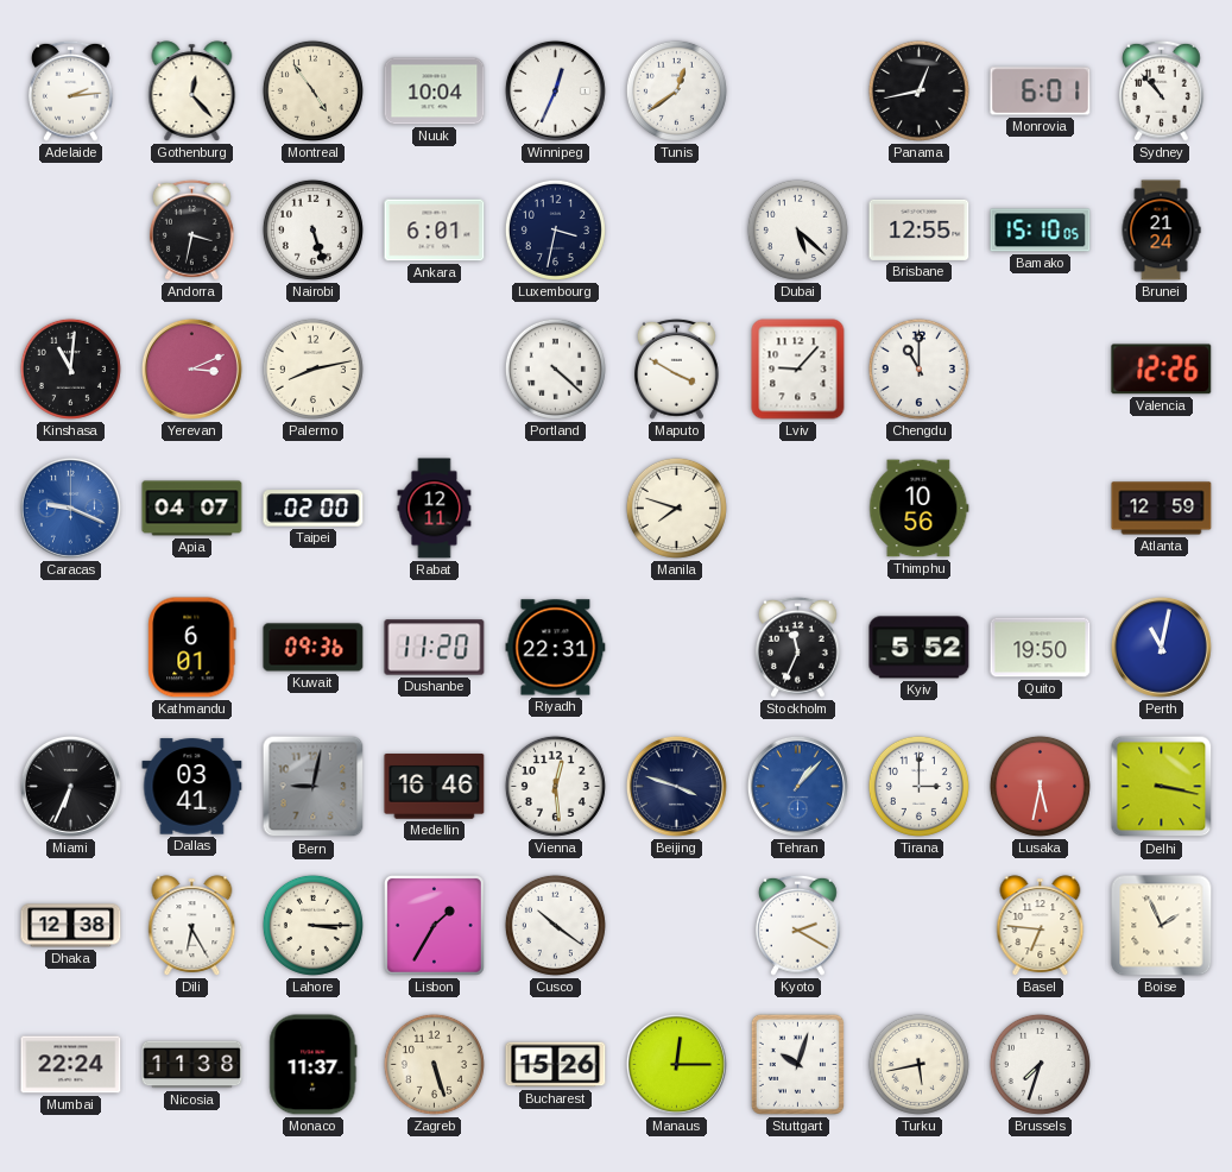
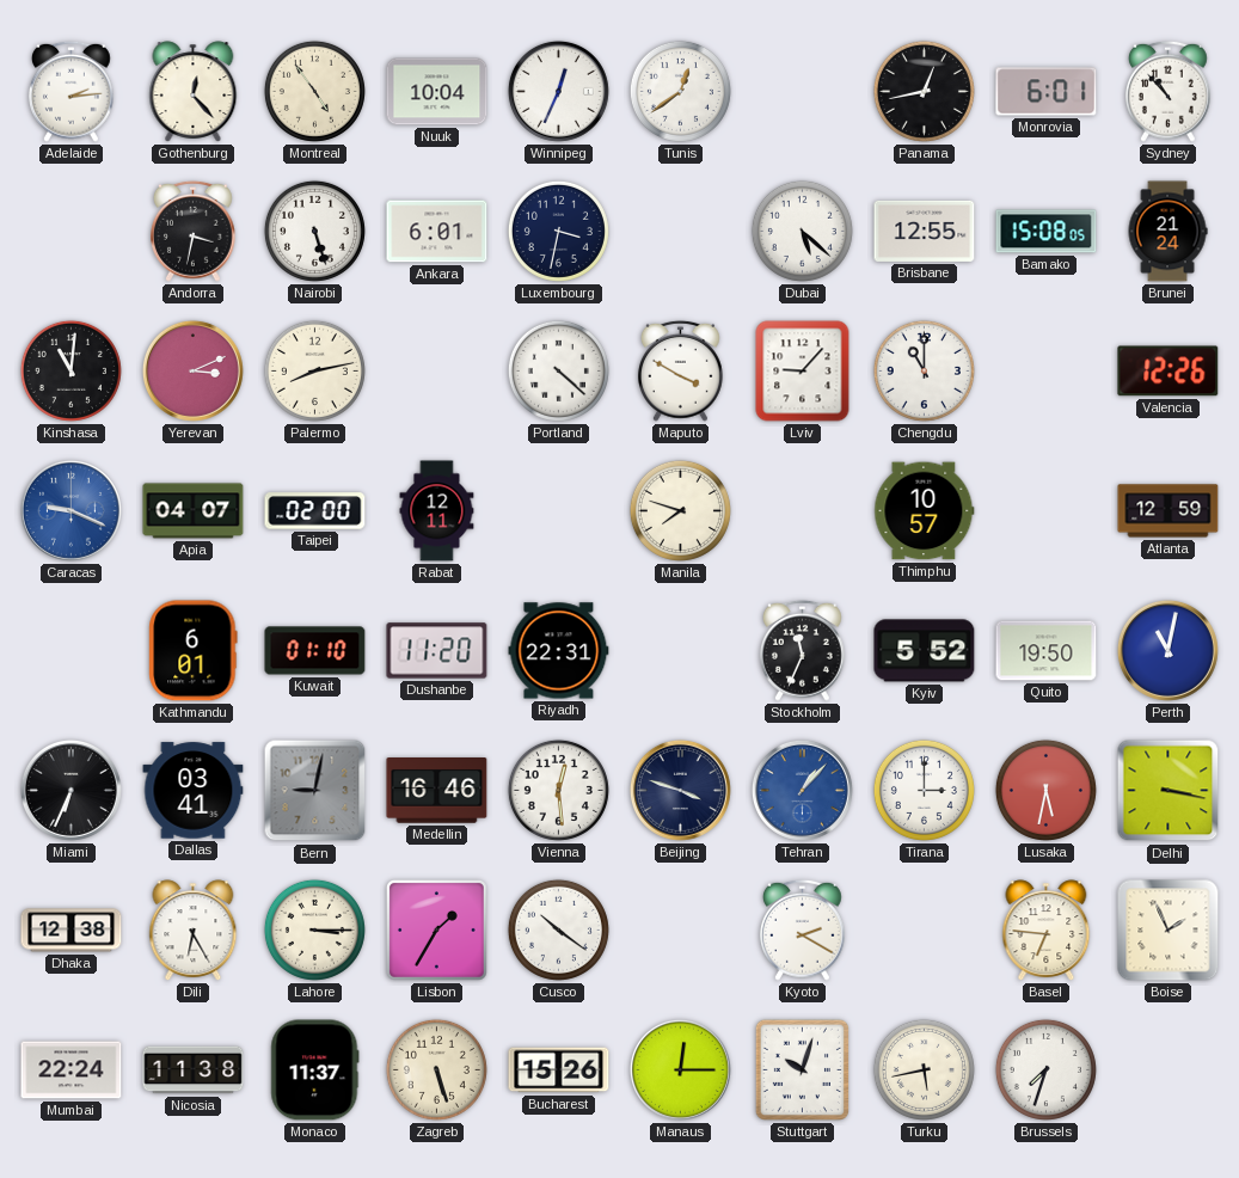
Bamako: 15:10 -> 15:08
Thimphu: 10:56 -> 10:57
Kuwait: 09:36 -> 01:10
